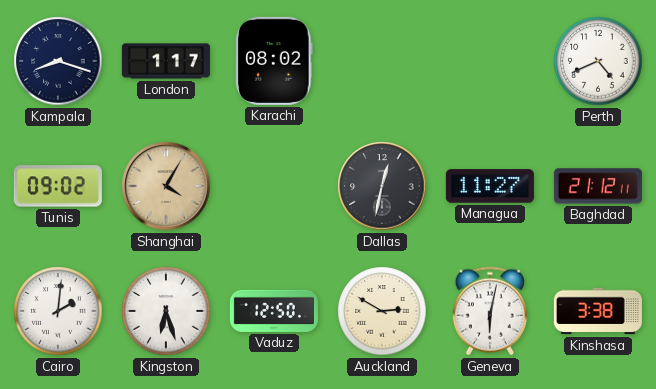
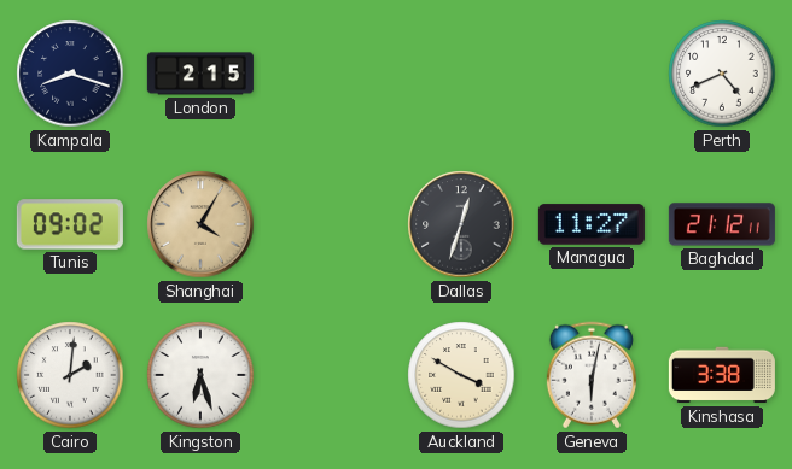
London: 1:17 -> 2:15
Karachi: 08:02 -> none
Dallas: 12:32 -> 12:33
Vaduz: 12:50 -> none
Auckland: 2:50 -> 3:50
